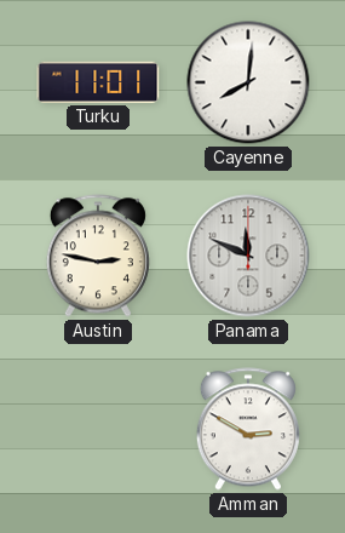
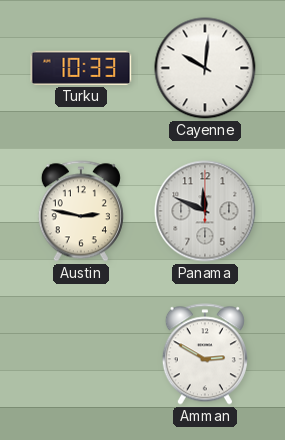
Turku: 11:01 -> 10:33
Cayenne: 8:01 -> 10:01
